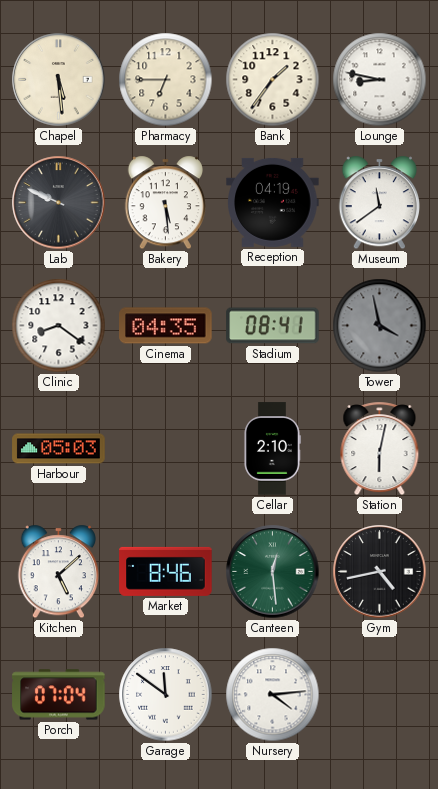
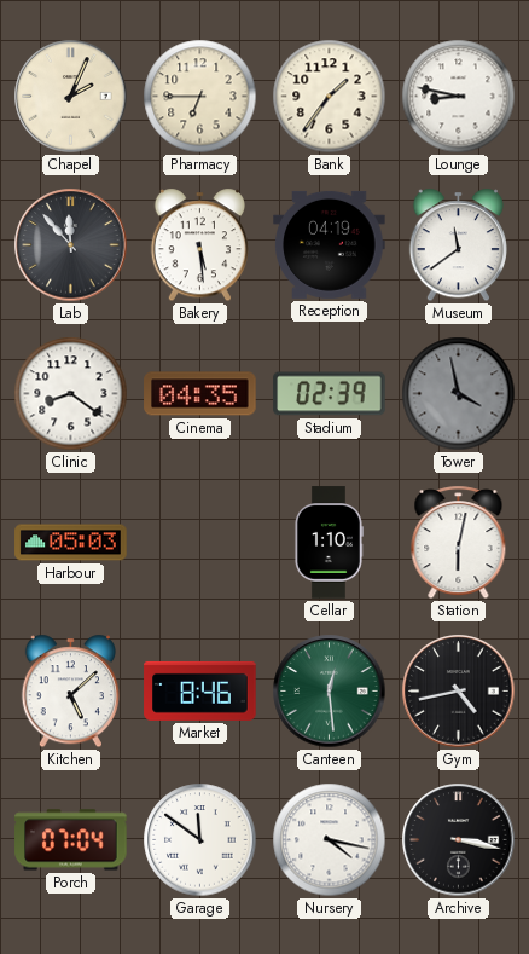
Chapel: 5:29 -> 2:04
Lab: 9:49 -> 11:53
Stadium: 08:41 -> 02:39
Cellar: 2:10 -> 1:10
Nursery: 4:14 -> 4:17
Archive: none -> 3:17
